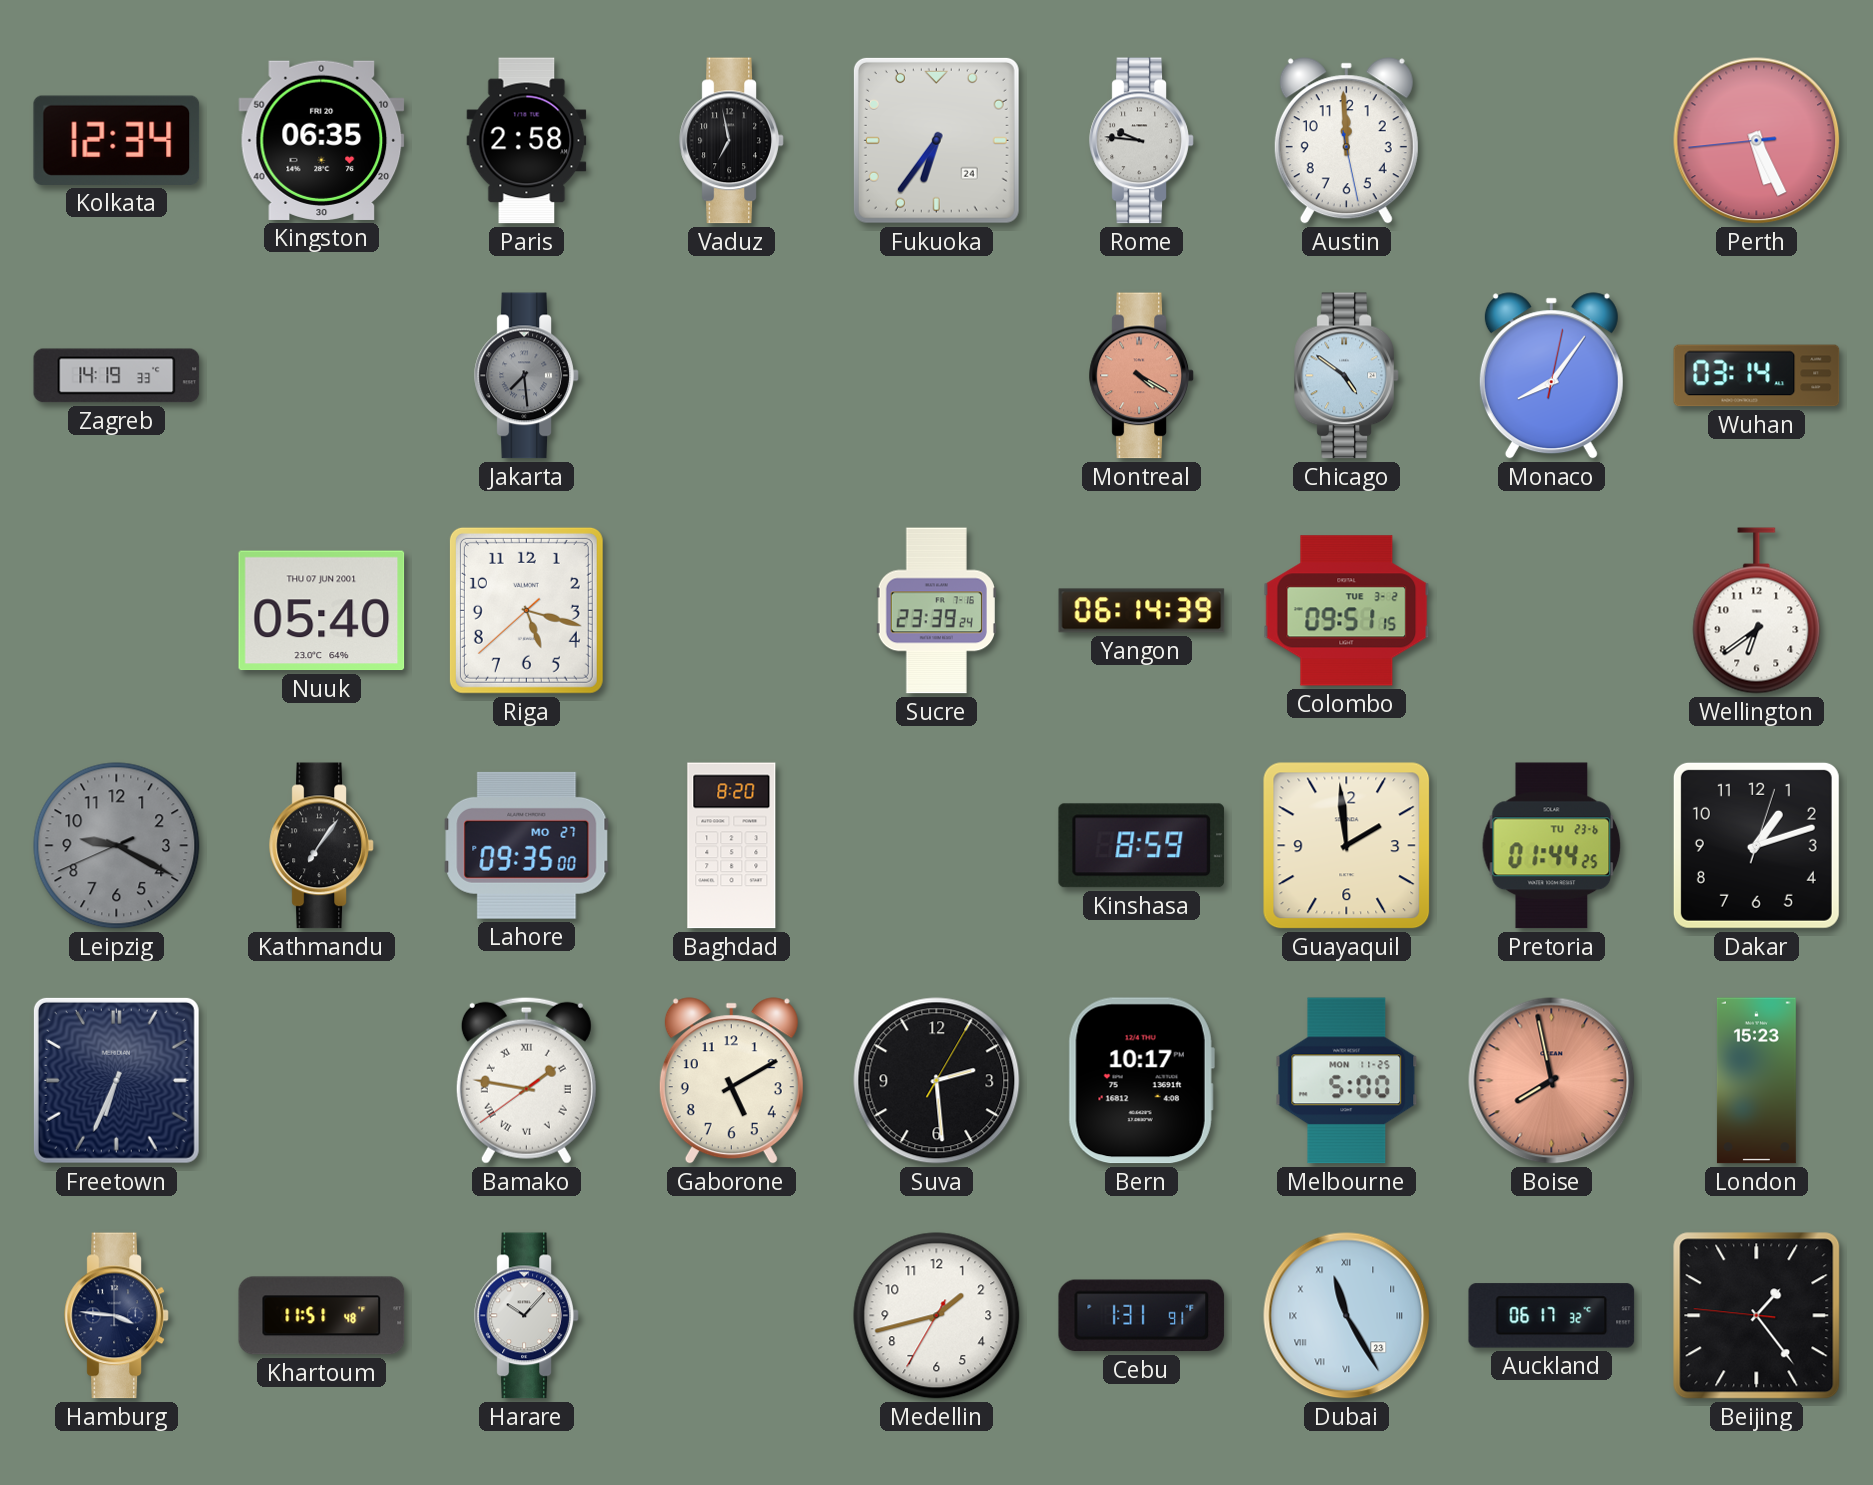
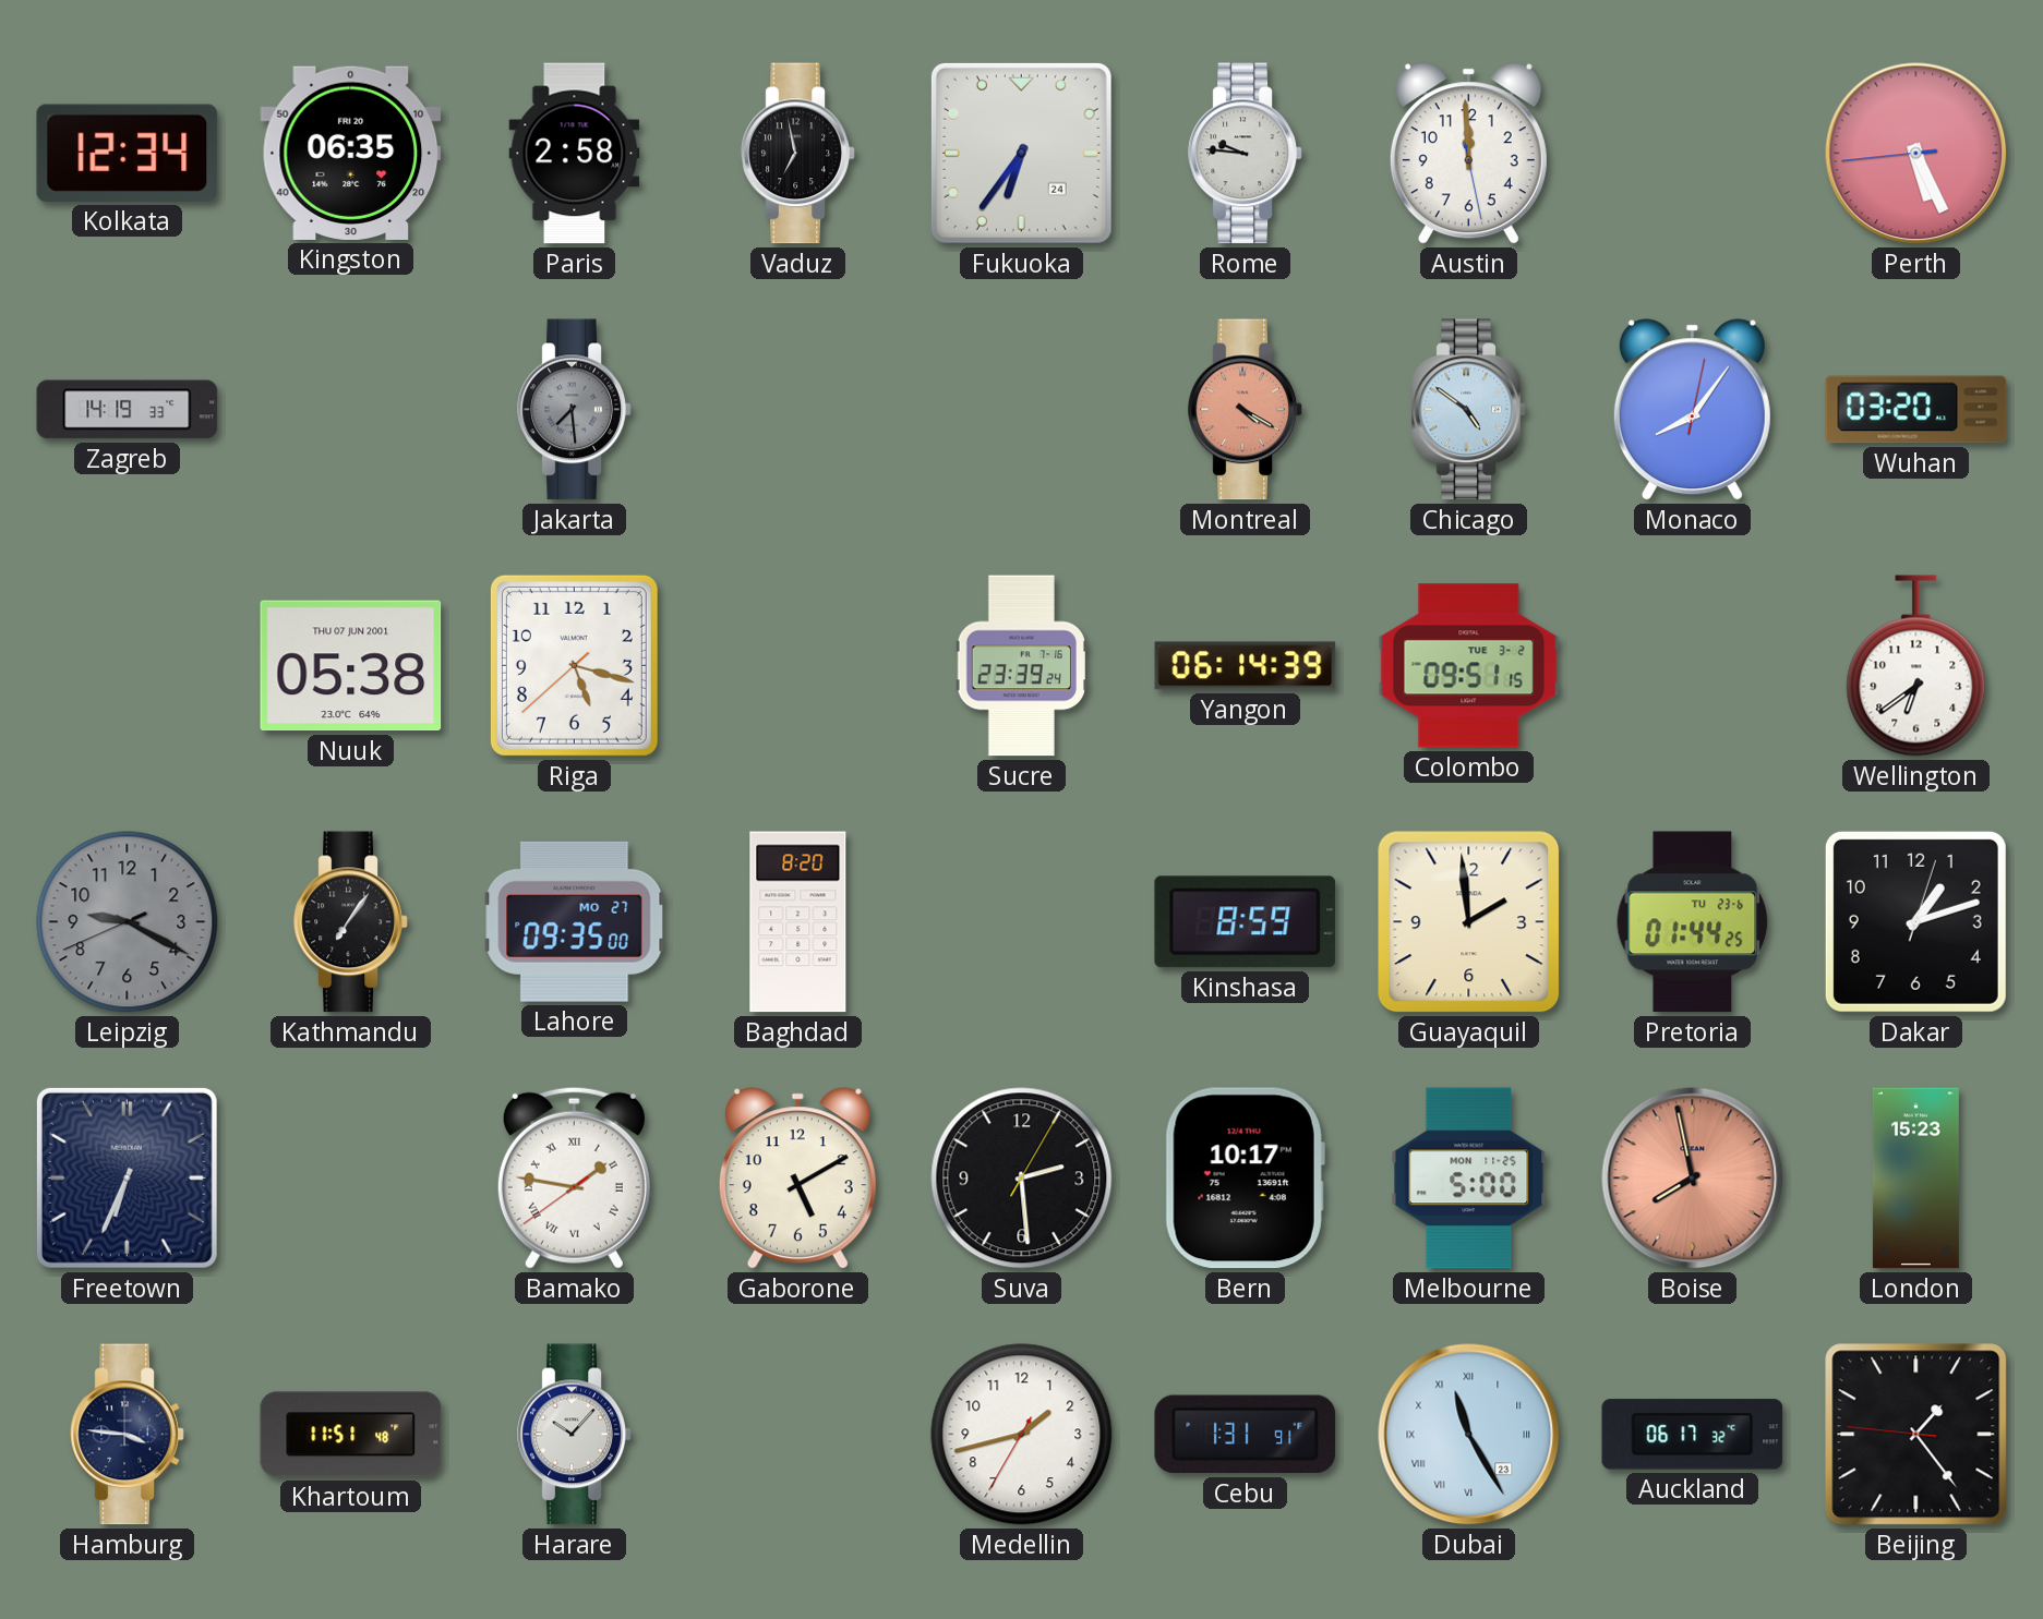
Wuhan: 03:14 -> 03:20
Nuuk: 05:40 -> 05:38
